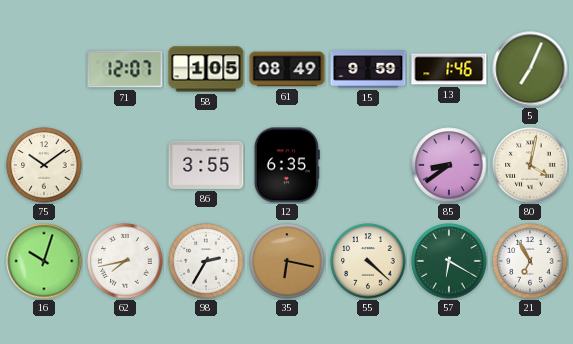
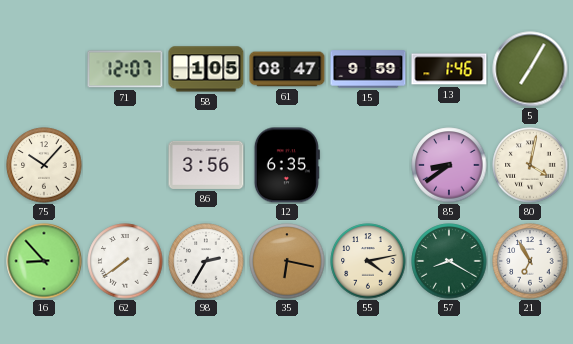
61: 08:49 -> 08:47
5: 7:04 -> 7:05
75: 10:09 -> 10:07
86: 3:55 -> 3:56
16: 10:03 -> 8:53
62: 7:43 -> 7:39
55: 4:22 -> 4:13
57: 6:20 -> 8:20
